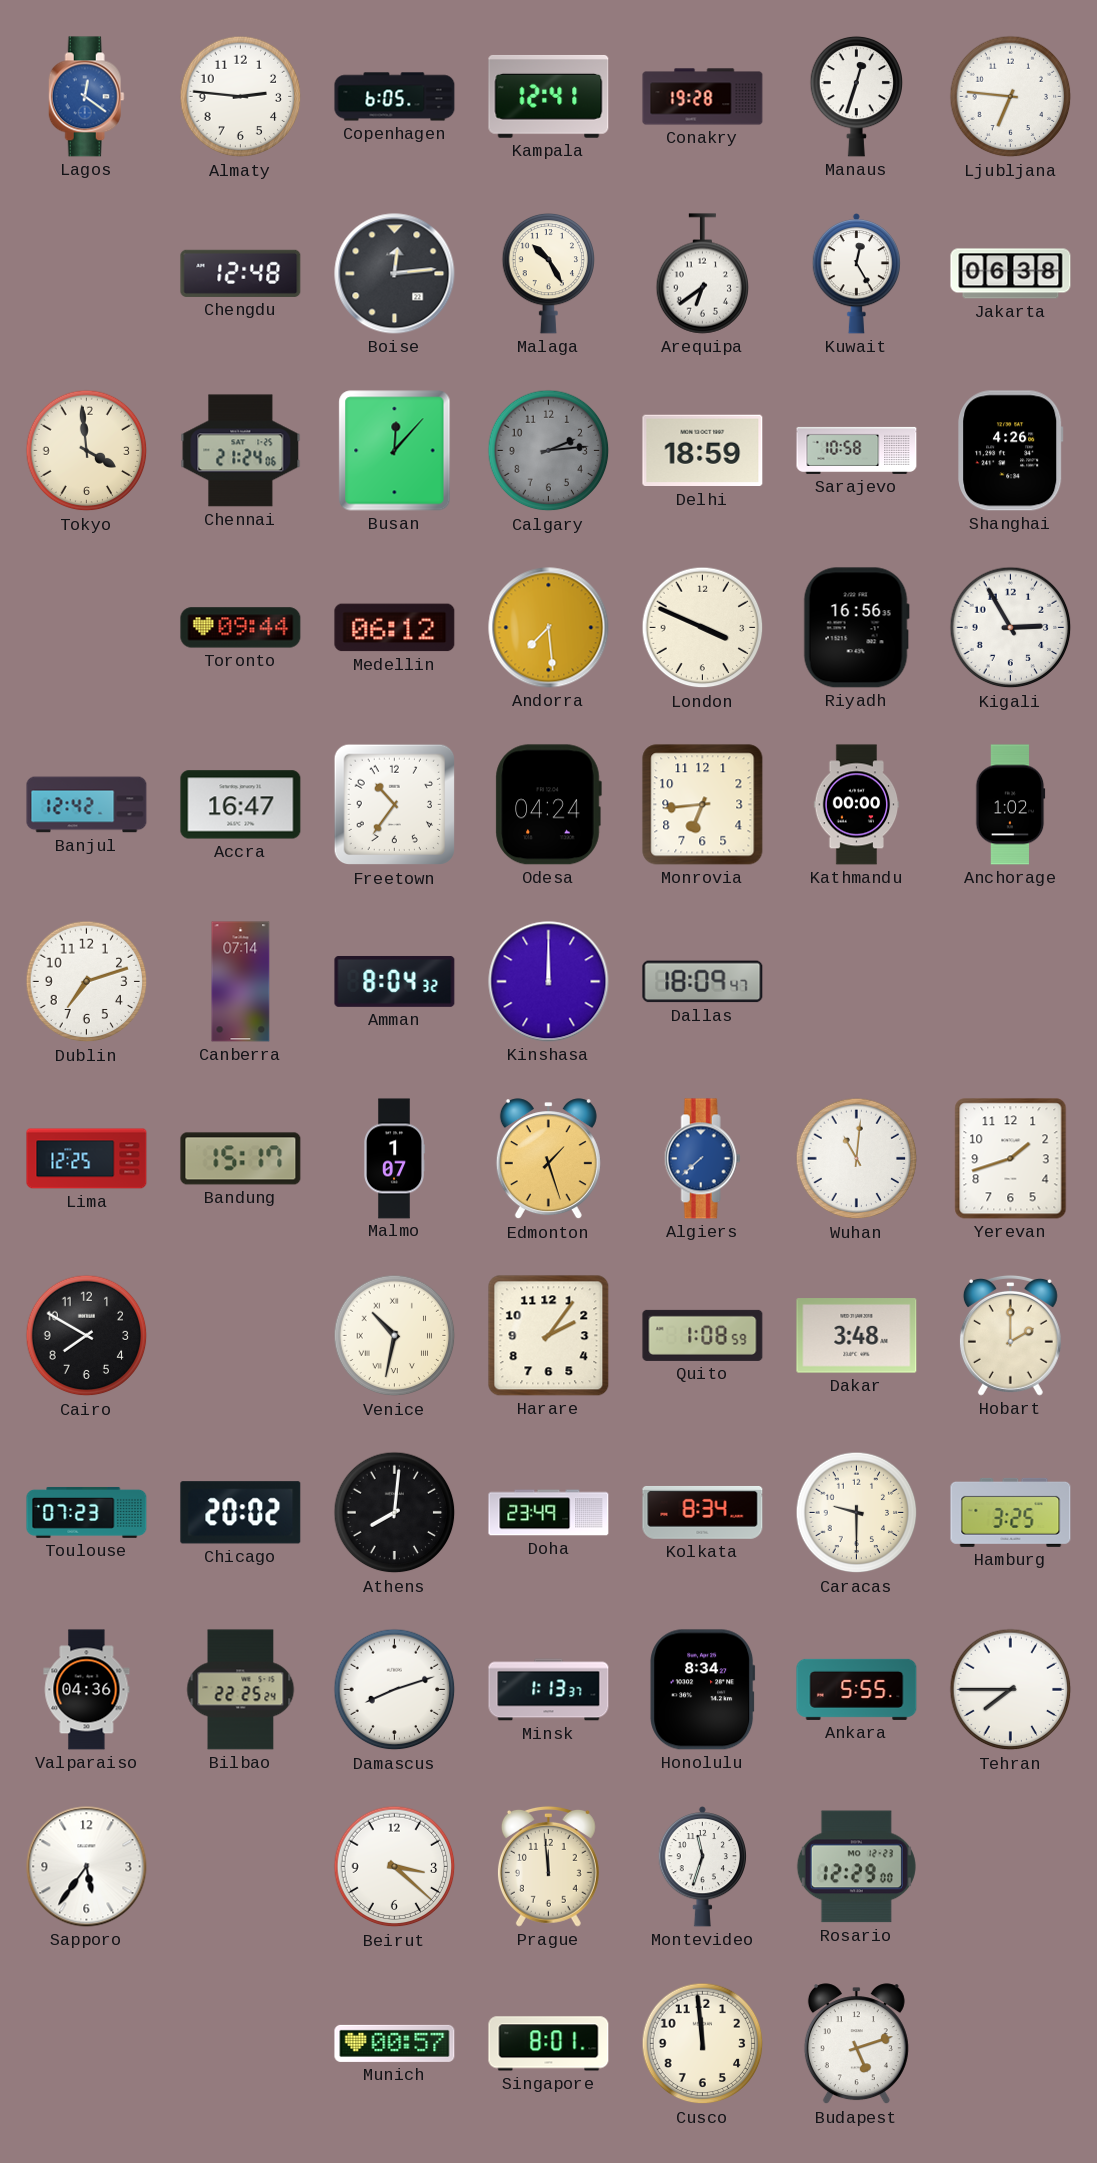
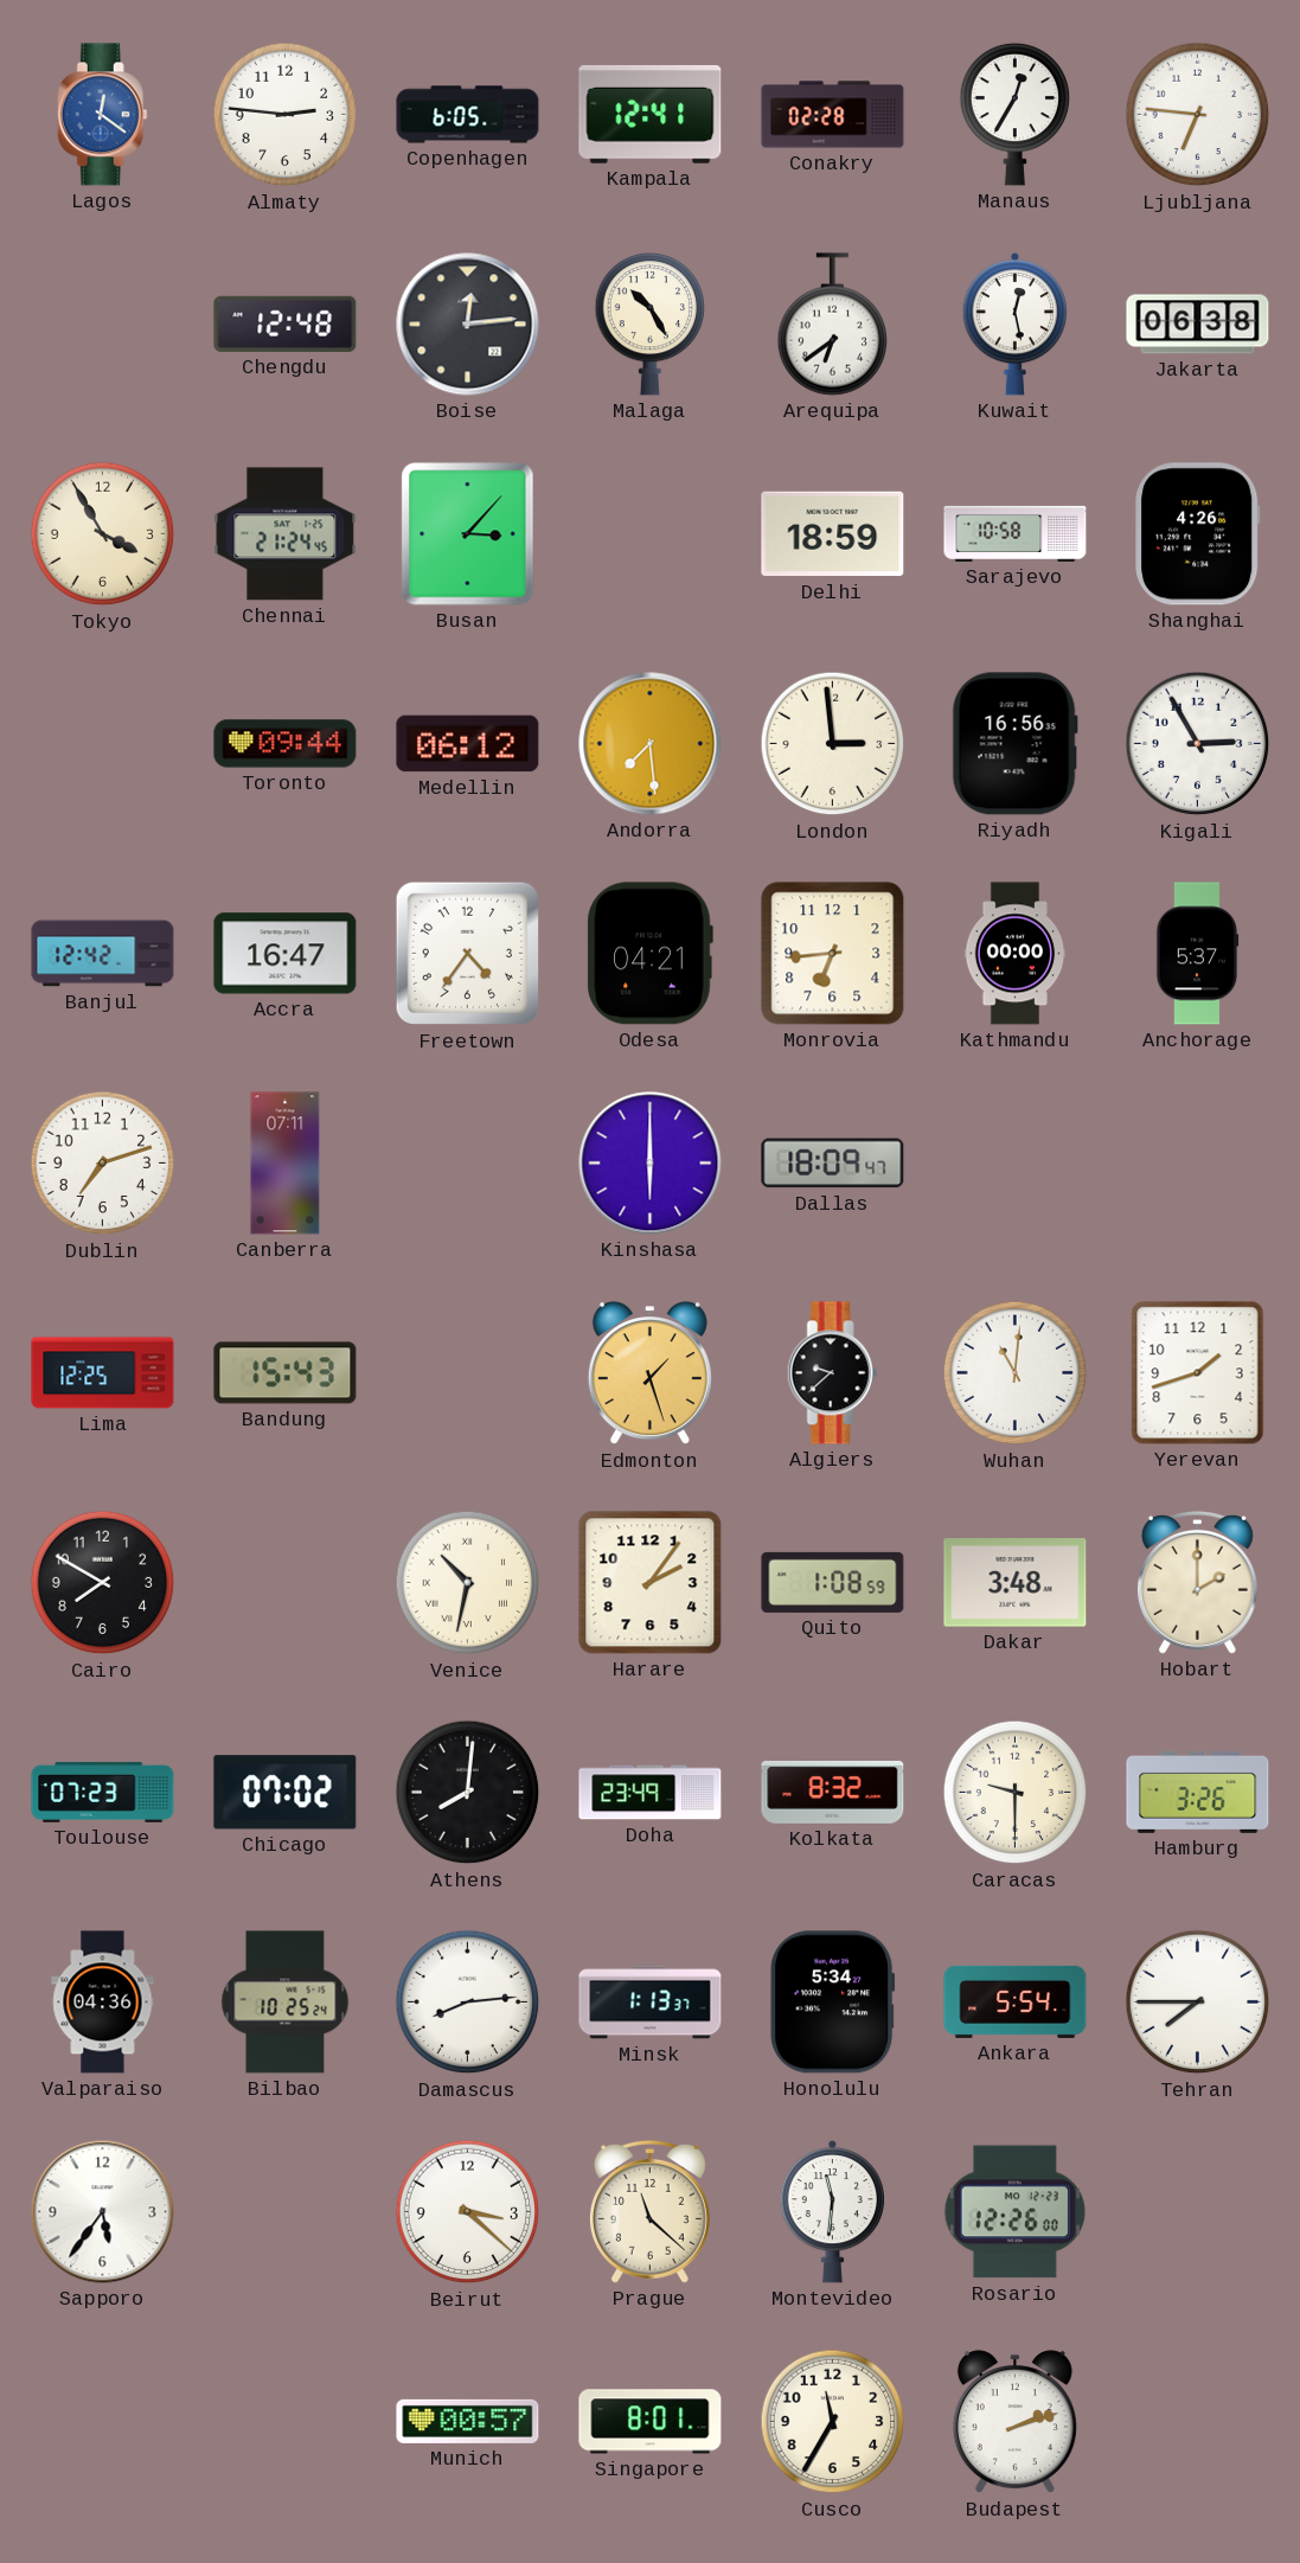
Conakry: 19:28 -> 02:28
Manaus: 12:33 -> 12:35
Kuwait: 12:25 -> 12:28
Tokyo: 3:59 -> 3:55
Chennai: 21:24:06 -> 21:24:45
Busan: 12:07 -> 3:07
Calgary: 2:14 -> none
London: 3:49 -> 2:59
Freetown: 10:36 -> 4:36
Odesa: 04:24 -> 04:21
Anchorage: 1:02 -> 5:37
Canberra: 07:14 -> 07:11
Amman: 8:04 -> none
Kinshasa: 12:00 -> 6:00
Bandung: 15:17 -> 15:43
Malmo: 1:07 -> none
Algiers: 7:38 -> 9:38
Algiers dial: blue -> black
Chicago: 20:02 -> 07:02
Kolkata: 8:34 -> 8:32
Hamburg: 3:25 -> 3:26
Bilbao: 22:25 -> 10:25
Damascus: 8:12 -> 8:14
Honolulu: 8:34 -> 5:34
Ankara: 5:55 -> 5:54
Prague: 11:59 -> 11:22
Montevideo: 11:33 -> 11:31
Rosario: 12:29 -> 12:26
Cusco: 11:59 -> 11:35
Budapest: 5:12 -> 2:12
